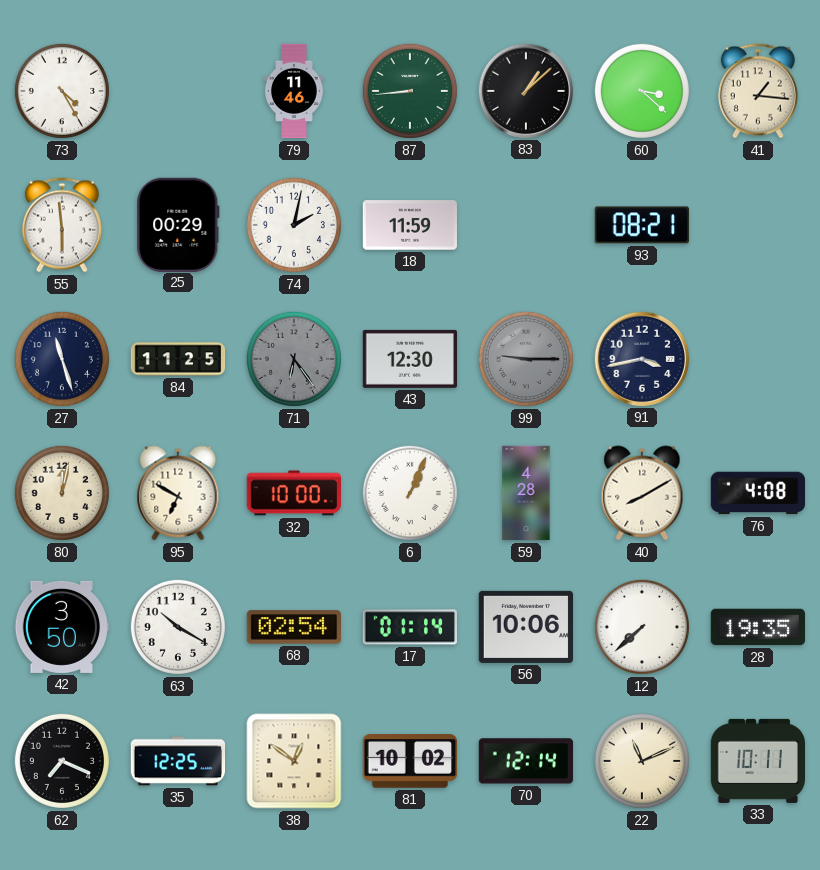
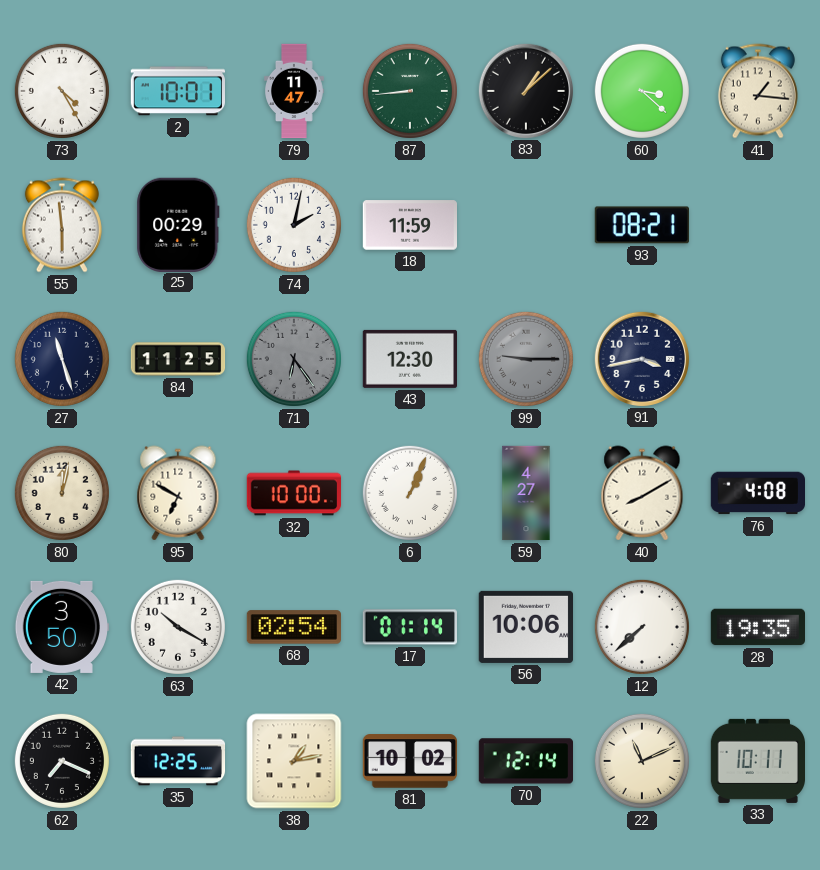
2: none -> 10:01
79: 11:46 -> 11:47
59: 4:28 -> 4:27
38: 12:51 -> 1:13
